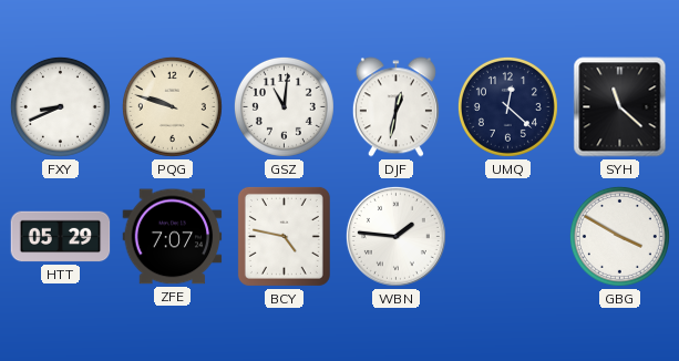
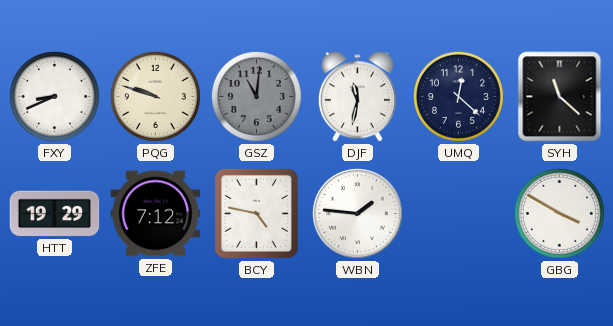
GSZ dial: white -> grey
DJF: 12:32 -> 11:32
HTT: 05:29 -> 19:29
ZFE: 7:07 -> 7:12
